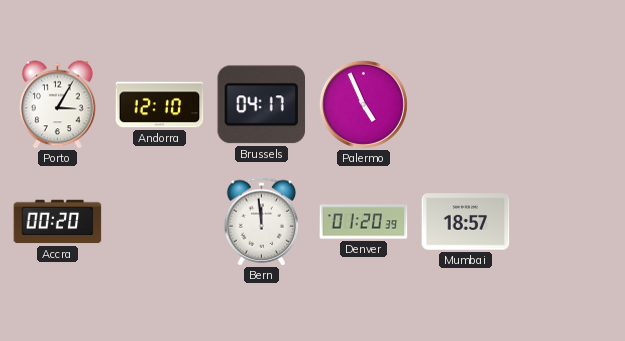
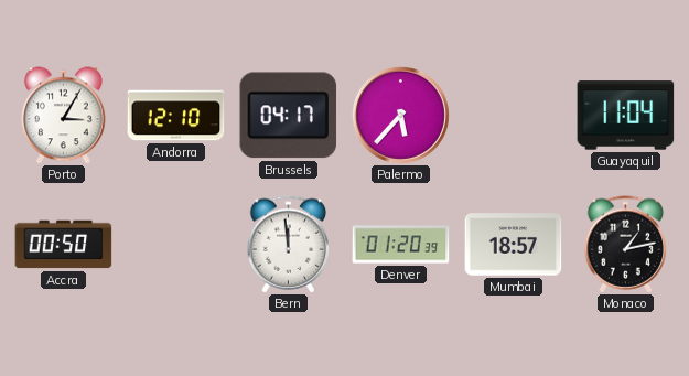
Palermo: 4:56 -> 5:37
Guayaquil: none -> 11:04
Accra: 00:20 -> 00:50
Monaco: none -> 1:13
